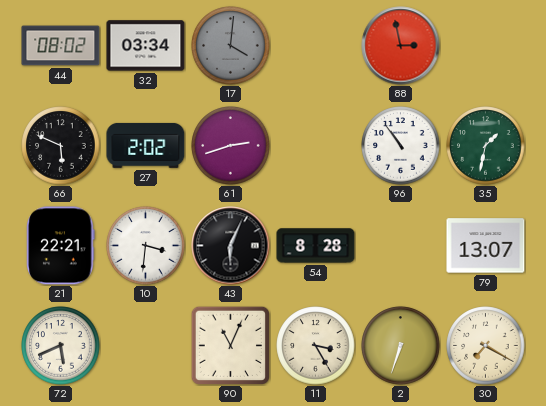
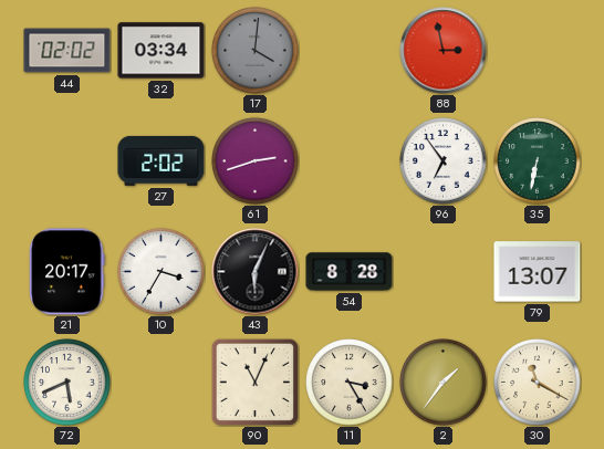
44: 08:02 -> 02:02
66: 5:49 -> none
96: 10:54 -> 6:54
35: 1:32 -> 6:32
21: 22:21 -> 20:17
10: 3:31 -> 3:35
2: 6:33 -> 1:36
30: 7:20 -> 11:20
